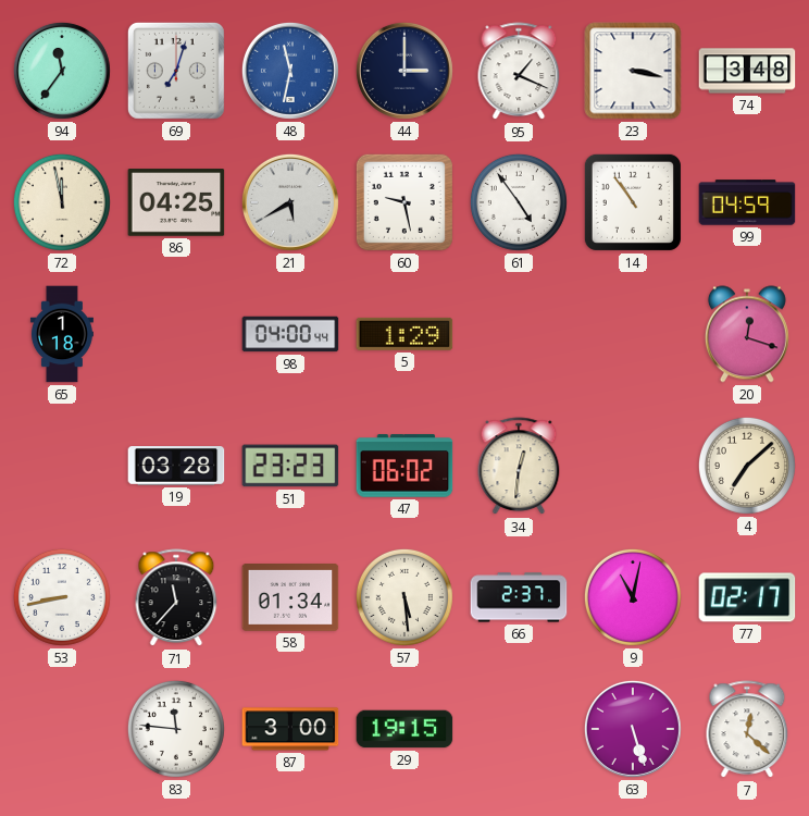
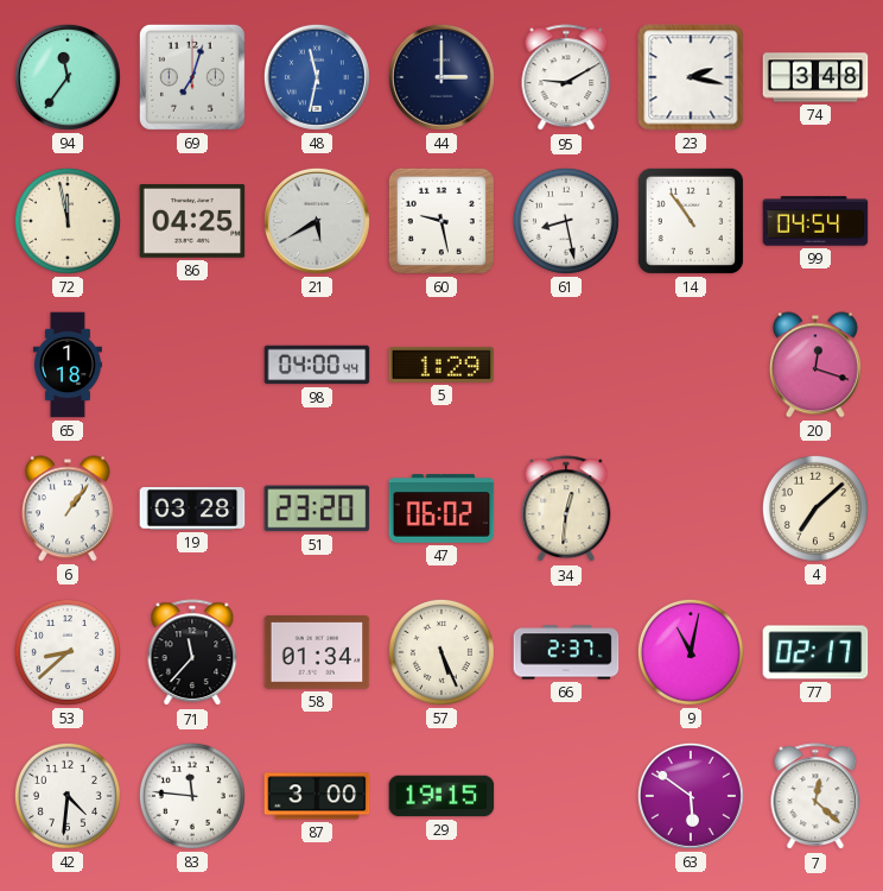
95: 1:19 -> 9:10
23: 3:17 -> 2:17
61: 4:54 -> 8:28
99: 04:59 -> 04:54
6: none -> 1:06
51: 23:23 -> 23:20
53: 8:43 -> 8:38
57: 5:29 -> 5:26
42: none -> 4:31
63: 5:27 -> 5:51
